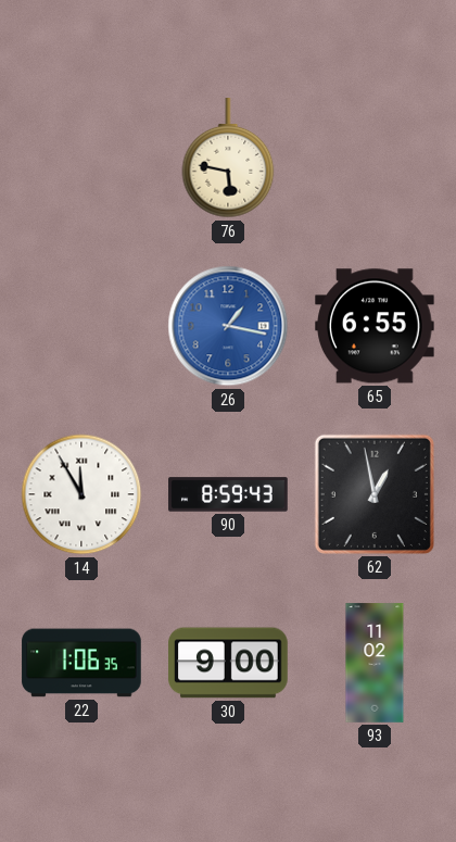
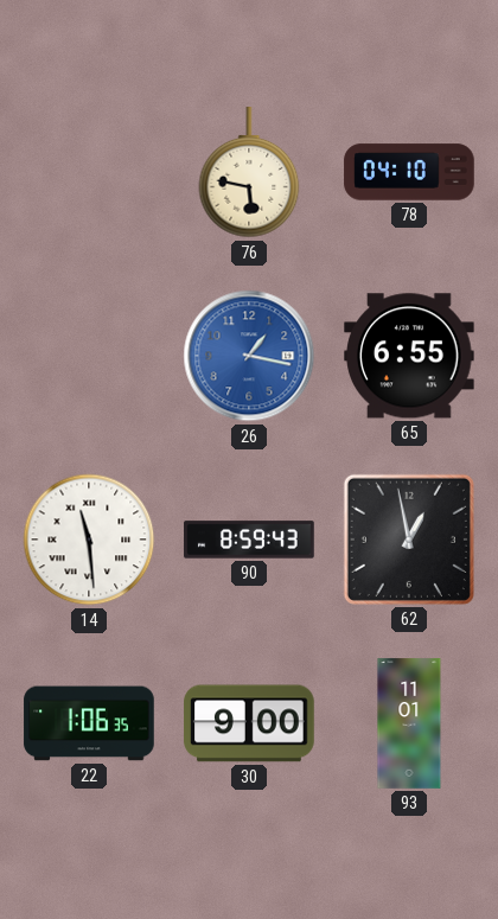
78: none -> 04:10
14: 11:55 -> 11:29
93: 11:02 -> 11:01
